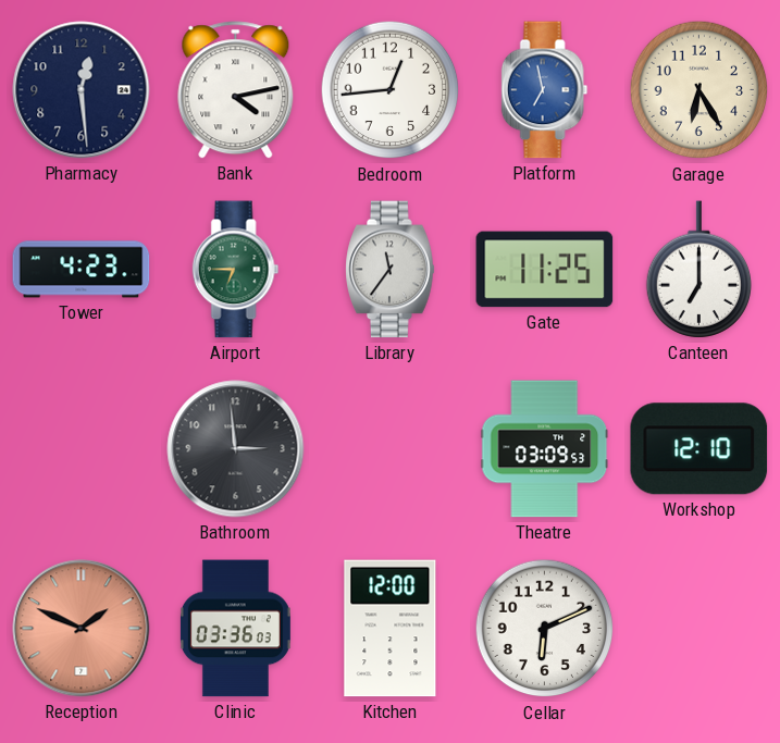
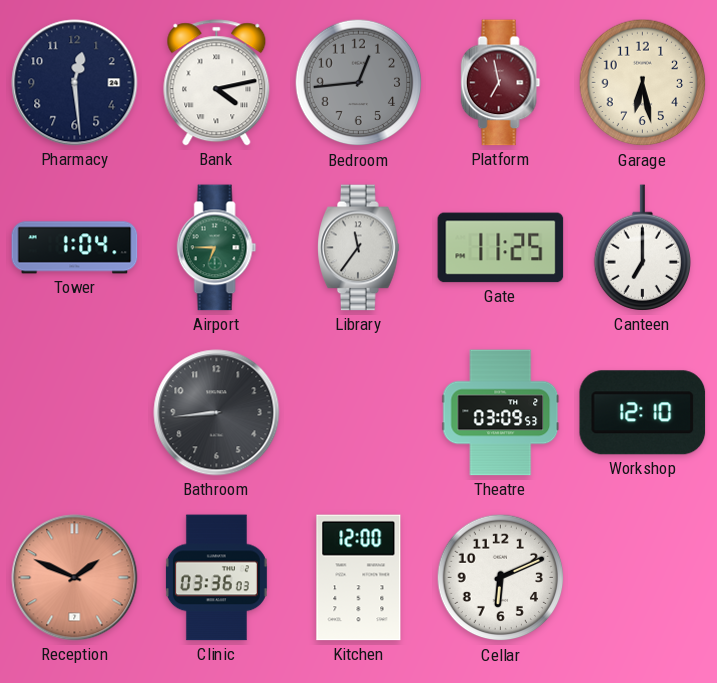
Bedroom dial: white -> grey
Platform dial: blue -> burgundy
Garage: 6:25 -> 6:28
Tower: 4:23 -> 1:04
Bathroom: 2:59 -> 8:44
